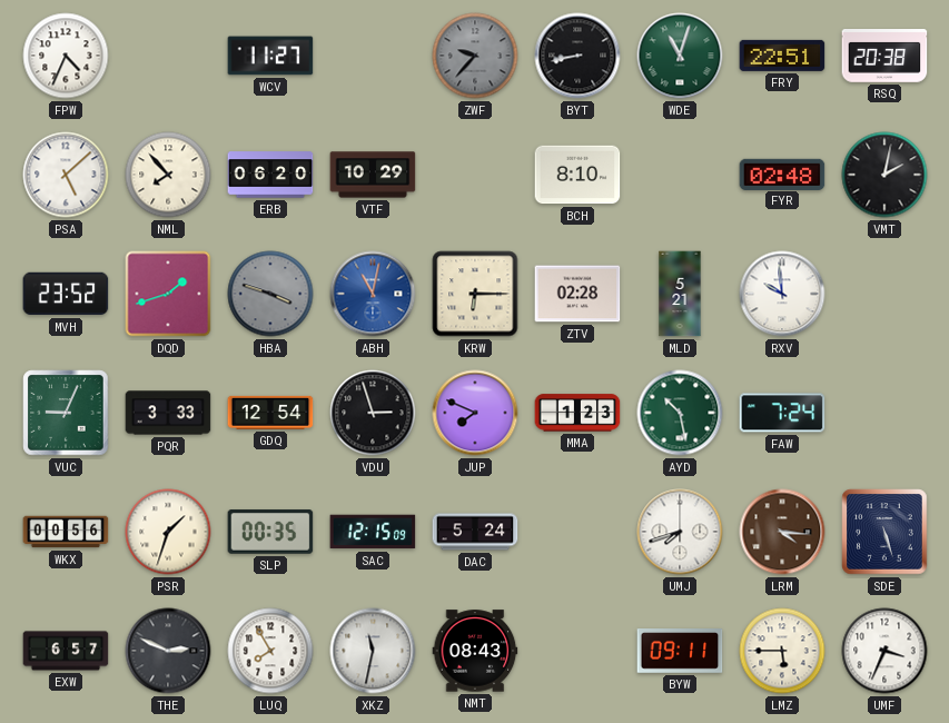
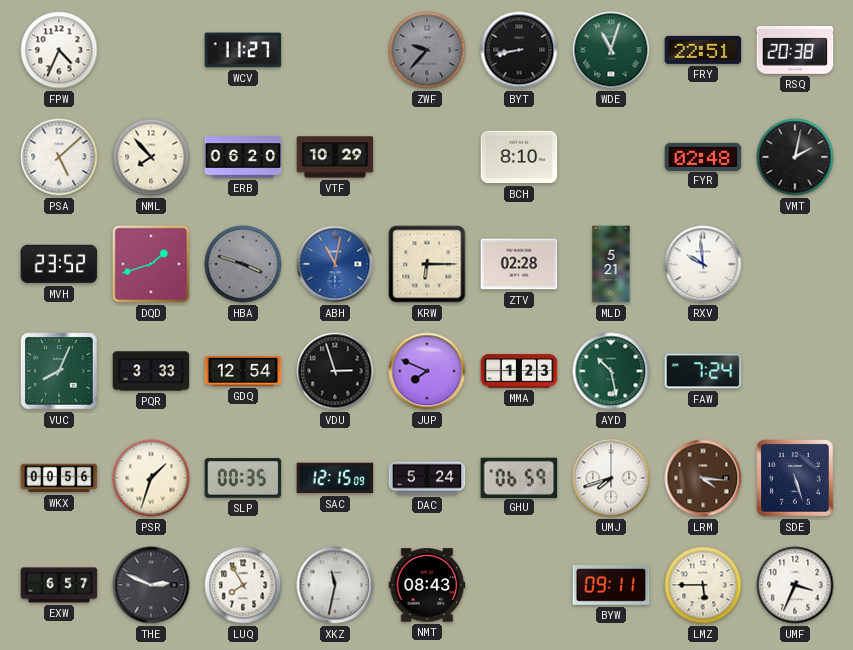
VUC: 9:04 -> 8:04
GHU: none -> 06:59
